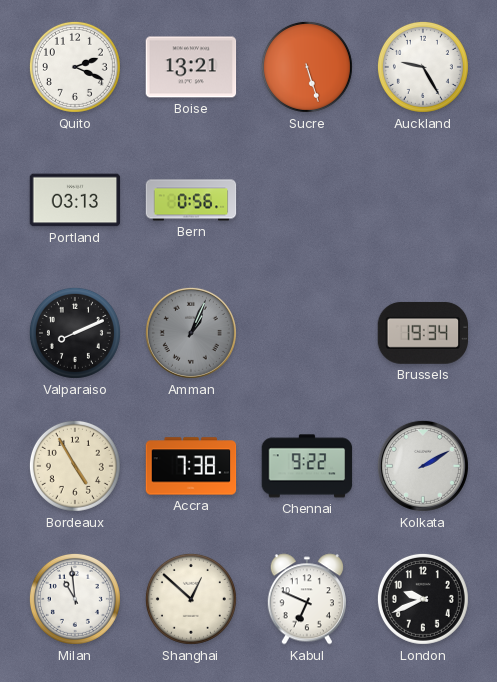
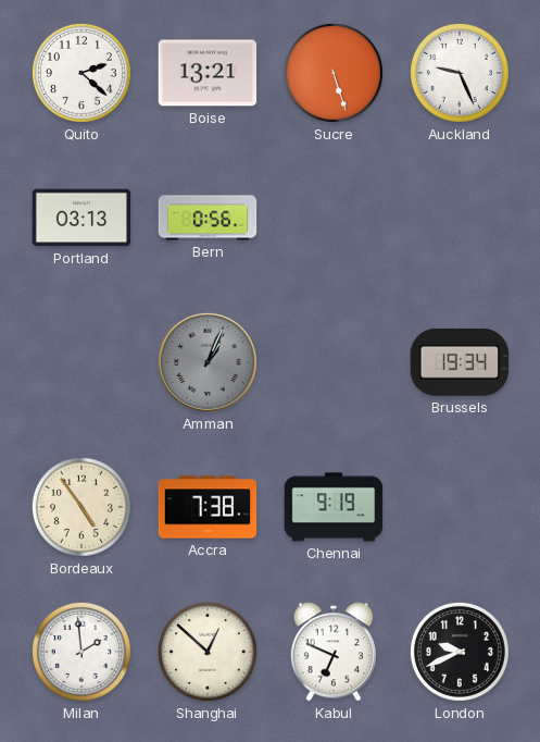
Quito: 2:19 -> 2:22
Auckland: 9:25 -> 9:26
Valparaiso: 8:11 -> none
Bordeaux: 4:55 -> 4:54
Chennai: 9:22 -> 9:19
Kolkata: 2:10 -> none
Milan: 10:59 -> 1:59
